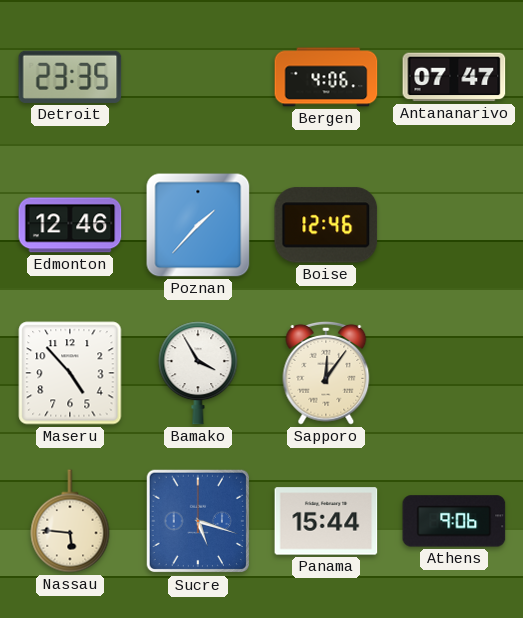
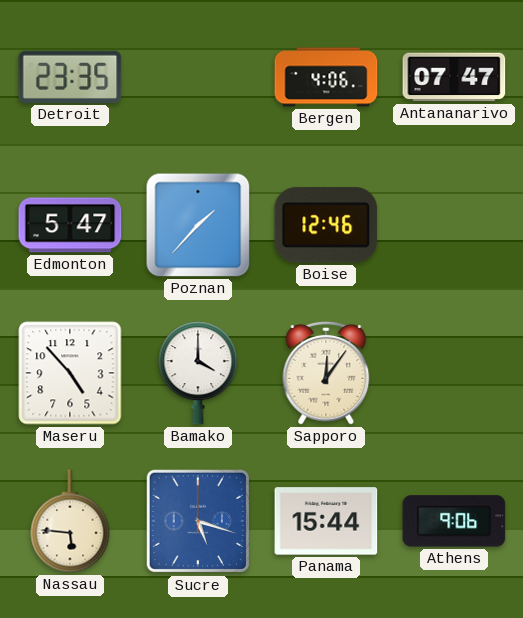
Edmonton: 12:46 -> 5:47
Bamako: 3:55 -> 4:00
